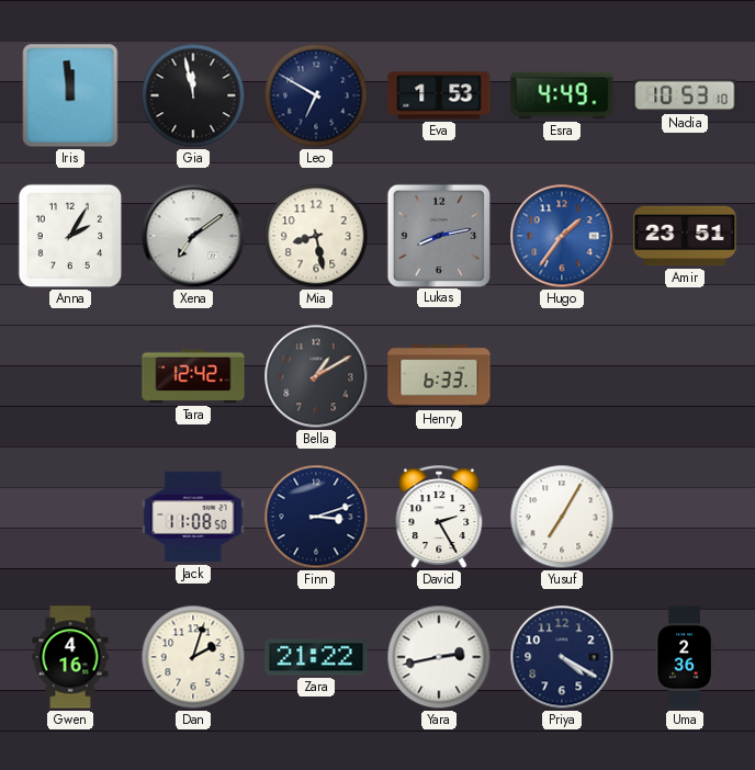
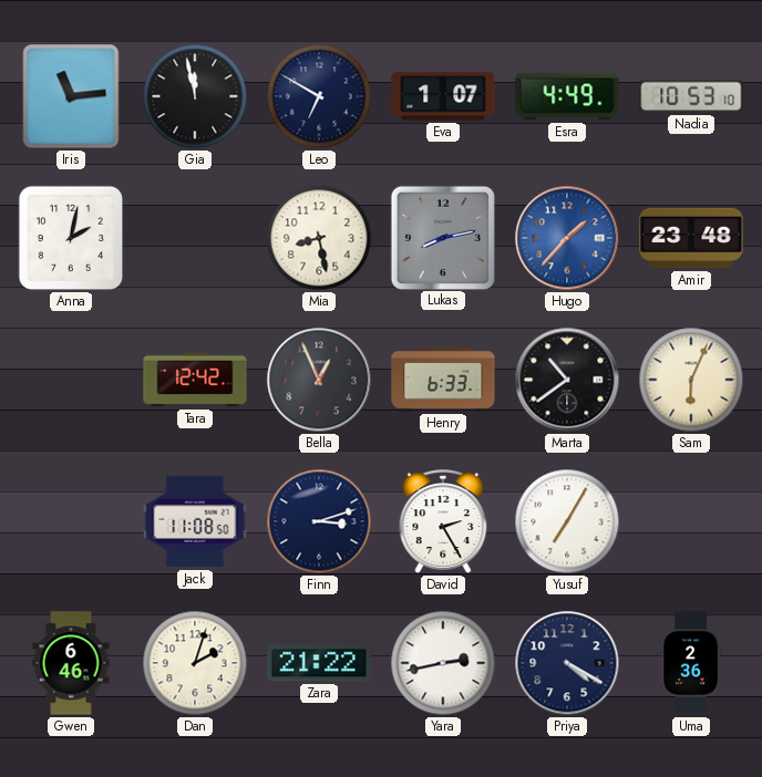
Iris: 11:59 -> 11:14
Eva: 1:53 -> 1:07
Anna: 2:05 -> 2:02
Xena: 7:09 -> none
Hugo: 1:36 -> 1:37
Amir: 23:51 -> 23:48
Bella: 1:10 -> 12:56
Marta: none -> 10:39
Sam: none -> 6:04
Gwen: 4:16 -> 6:46
